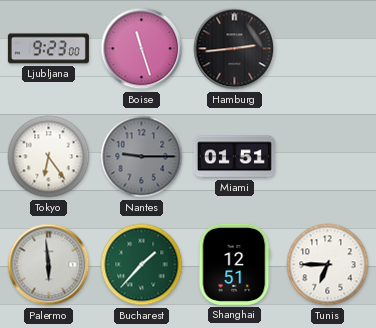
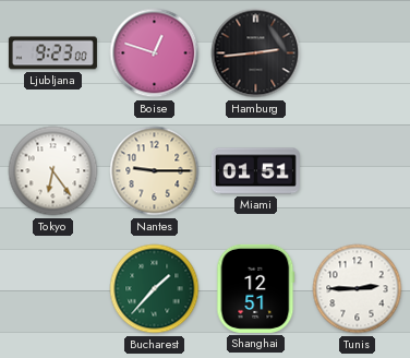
Boise: 11:27 -> 12:48
Nantes dial: grey -> cream
Palermo: 5:59 -> none
Tunis: 6:45 -> 2:45
